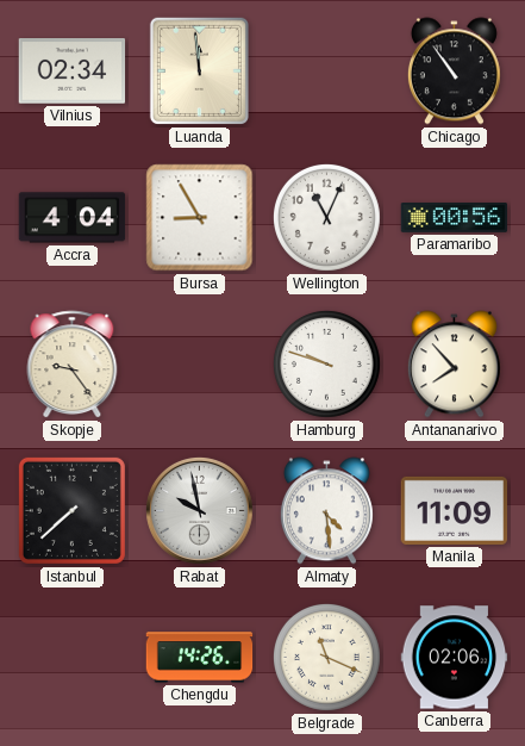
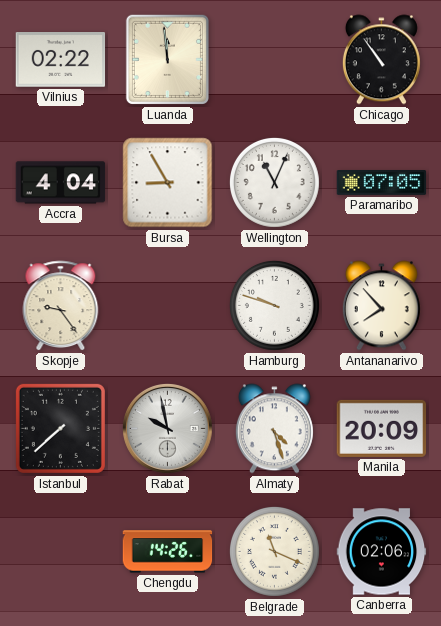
Vilnius: 02:34 -> 02:22
Paramaribo: 00:56 -> 07:05
Almaty: 4:29 -> 4:27
Manila: 11:09 -> 20:09
